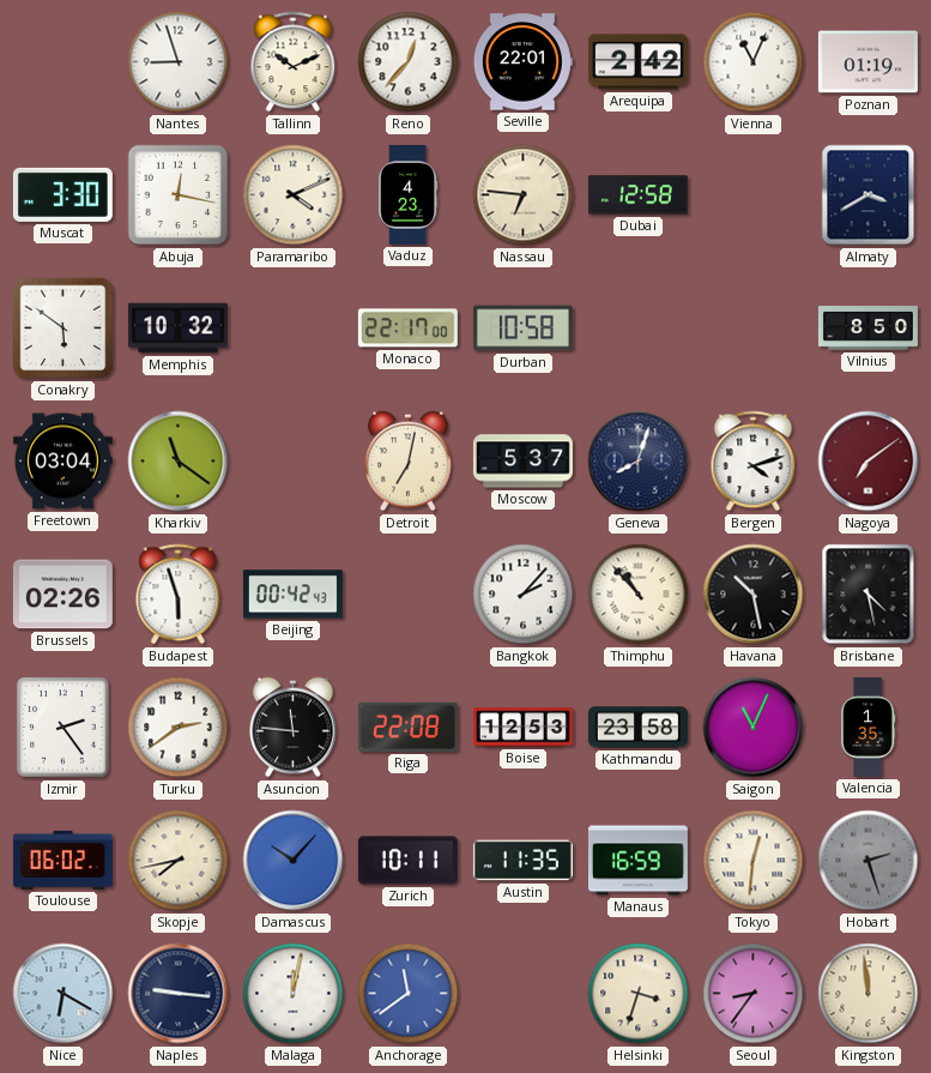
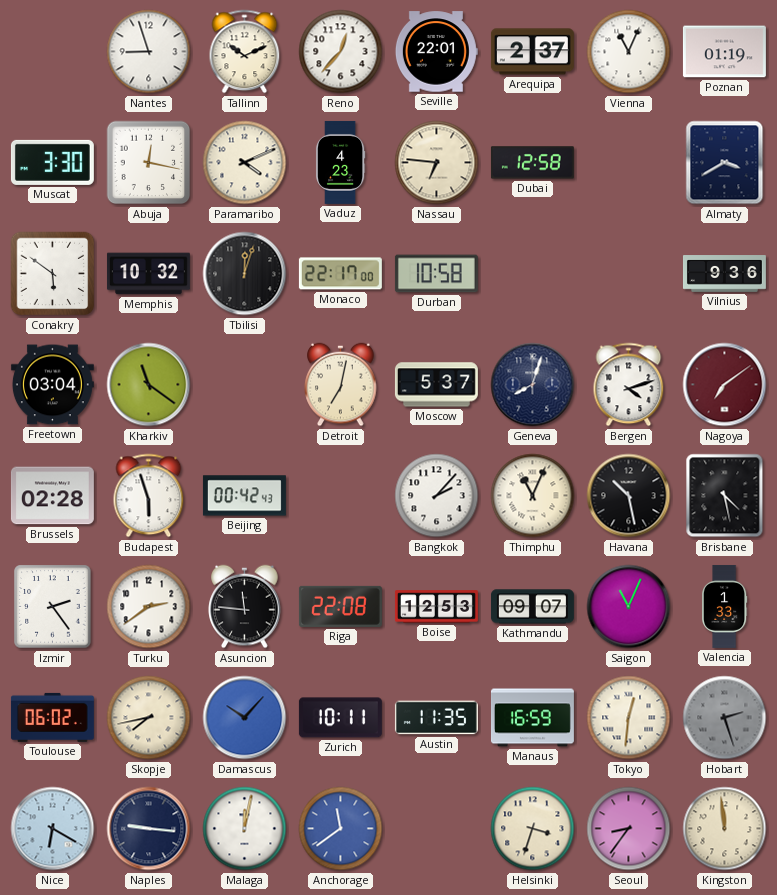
Arequipa: 2:42 -> 2:37
Tbilisi: none -> 12:03
Vilnius: 8:50 -> 9:36
Brussels: 02:26 -> 02:28
Thimphu: 10:53 -> 11:04
Kathmandu: 23:58 -> 09:07
Valencia: 1:35 -> 1:33
